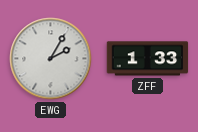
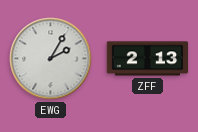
ZFF: 1:33 -> 2:13
